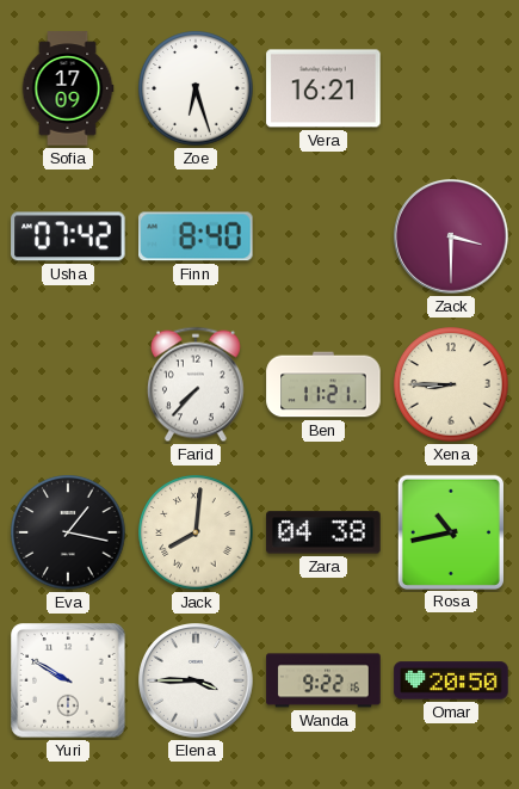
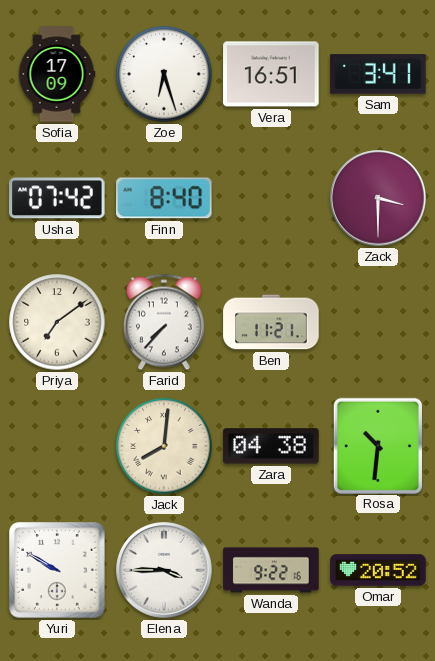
Vera: 16:21 -> 16:51
Sam: none -> 3:41
Priya: none -> 7:09
Xena: 8:45 -> none
Eva: 1:17 -> none
Rosa: 10:43 -> 10:31
Omar: 20:50 -> 20:52
